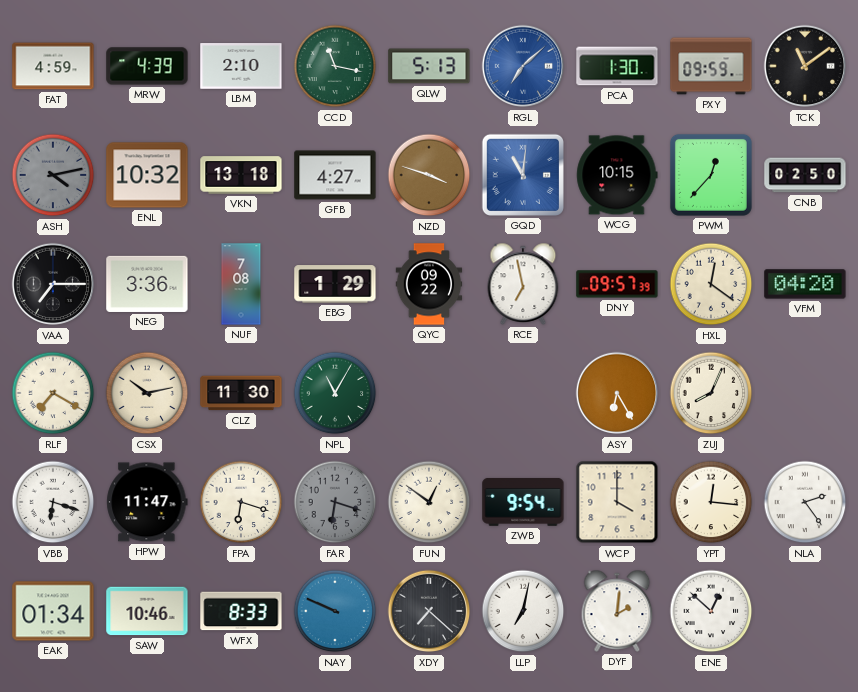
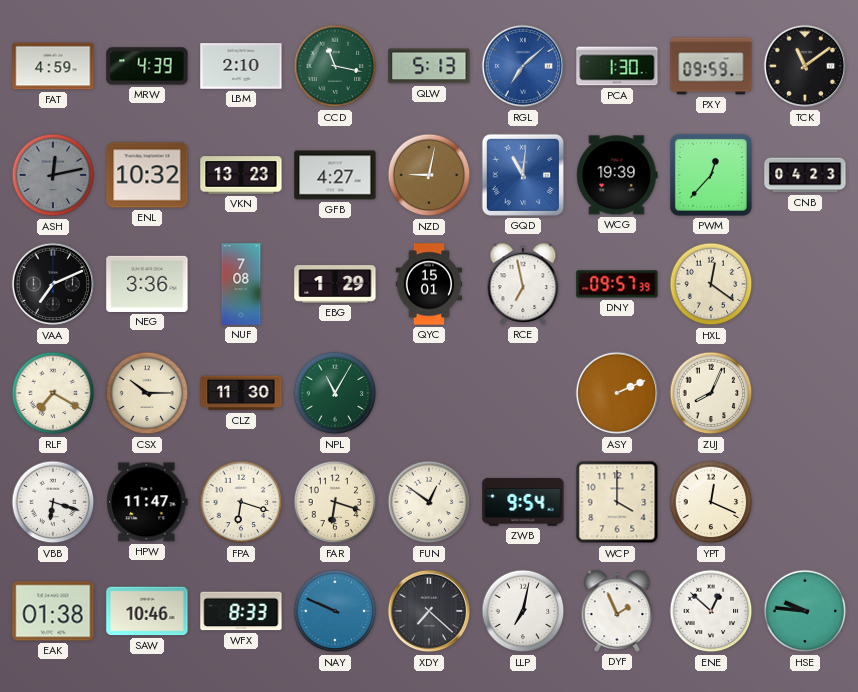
ASH: 4:13 -> 12:13
VKN: 13:18 -> 13:23
NZD: 3:48 -> 9:02
WCG: 10:15 -> 19:39
CNB: 02:50 -> 04:23
VAA: 7:15 -> 7:11
QYC: 09:22 -> 15:01
VFM: 04:20 -> none
CSX: 10:13 -> 10:15
ASY: 6:25 -> 2:11
FAR dial: grey -> cream
YPT: 12:16 -> 12:19
NLA: 2:24 -> none
EAK: 01:34 -> 01:38
DYF: 2:01 -> 1:56
HSE: none -> 9:46
